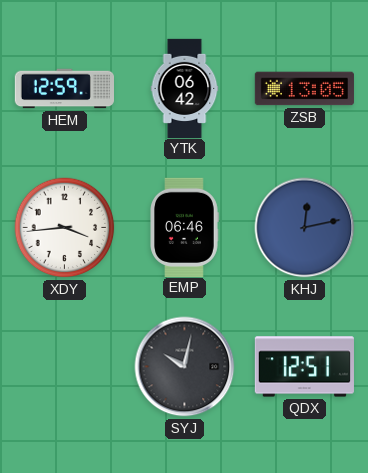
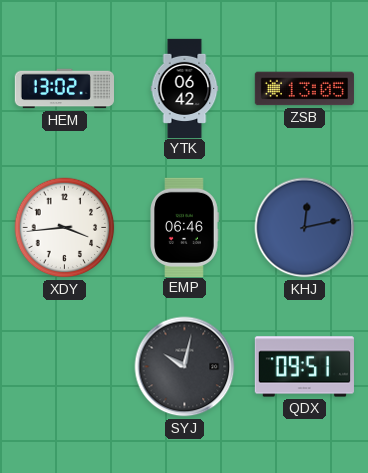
HEM: 12:59 -> 13:02
QDX: 12:51 -> 09:51
